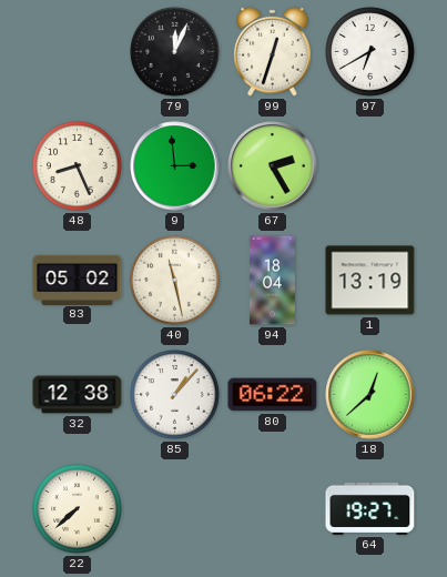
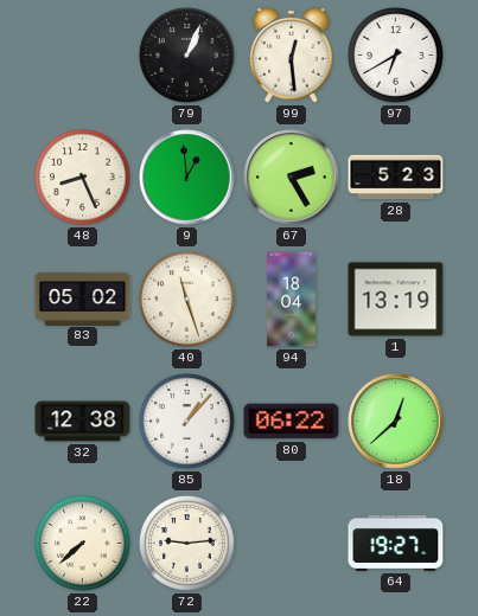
79: 12:04 -> 1:04
99: 12:33 -> 12:29
9: 2:59 -> 12:59
28: none -> 5:23
40: 11:28 -> 11:27
72: none -> 9:14
